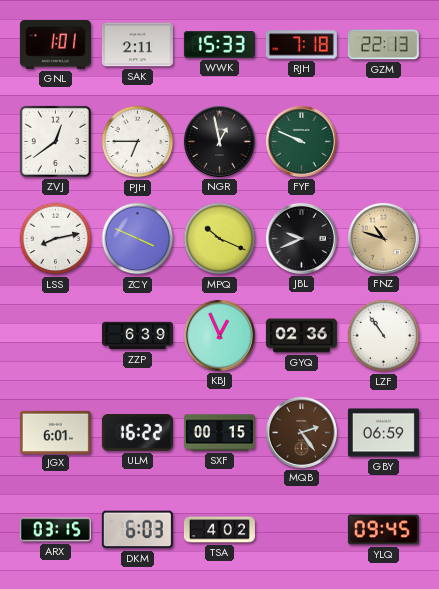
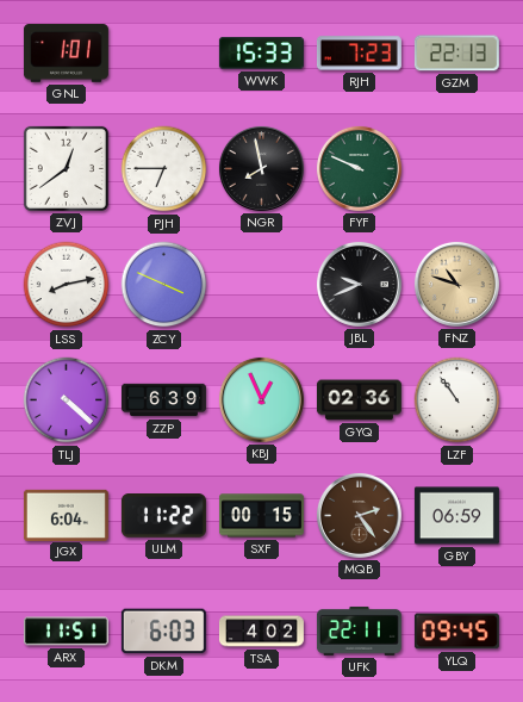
SAK: 2:11 -> none
RJH: 7:18 -> 7:23
NGR: 12:58 -> 7:58
MPQ: 10:19 -> none
TLJ: none -> 4:22
JGX: 6:01 -> 6:04
ULM: 16:22 -> 11:22
ARX: 03:15 -> 11:51
UFK: none -> 22:11
